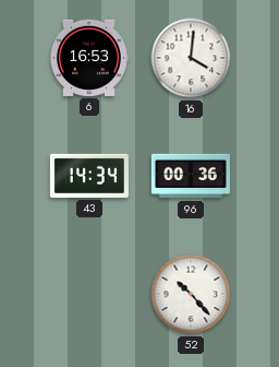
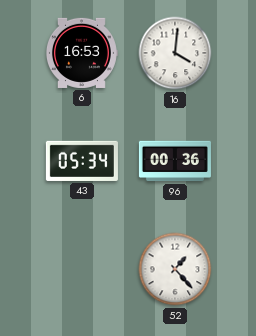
43: 14:34 -> 05:34
52: 10:23 -> 1:23
